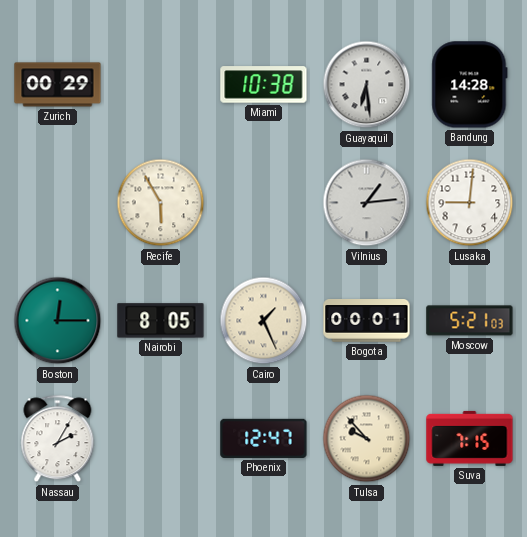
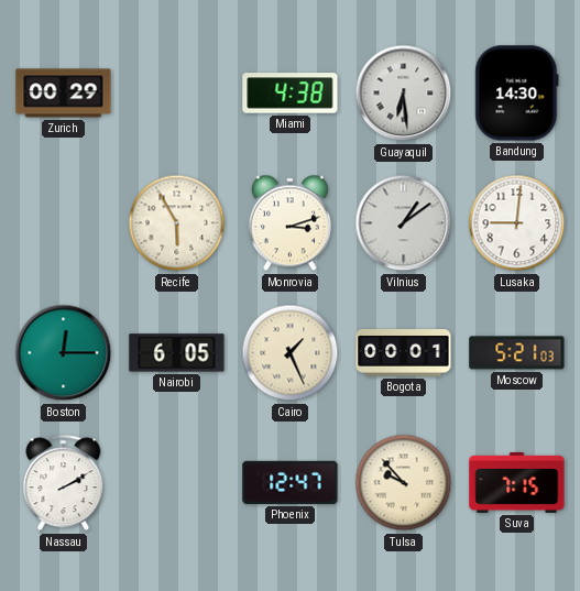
Miami: 10:38 -> 4:38
Bandung: 14:28 -> 14:30
Monrovia: none -> 3:12
Vilnius: 1:14 -> 1:09
Nairobi: 8:05 -> 6:05
Nassau: 2:05 -> 2:10
